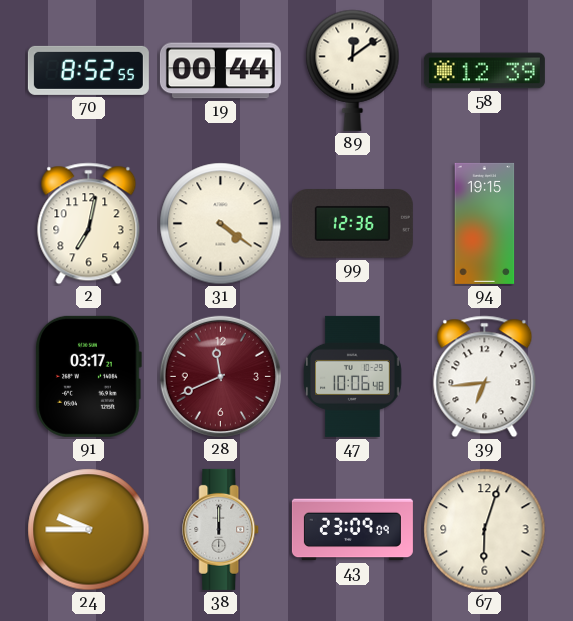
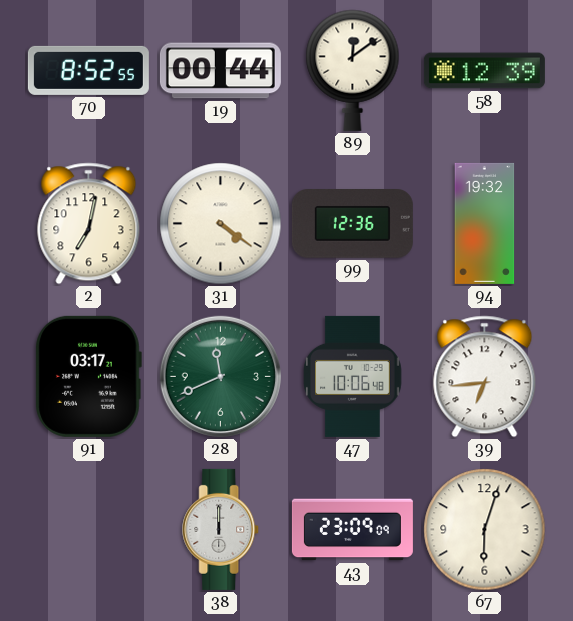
94: 19:15 -> 19:32
28 dial: burgundy -> green
24: 9:45 -> none
